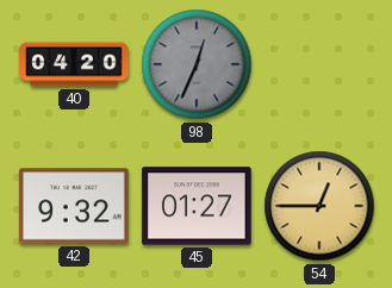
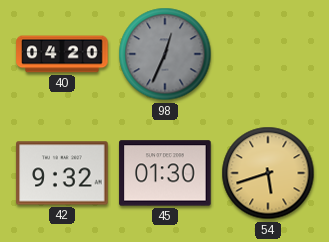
45: 01:27 -> 01:30
54: 12:45 -> 5:42
